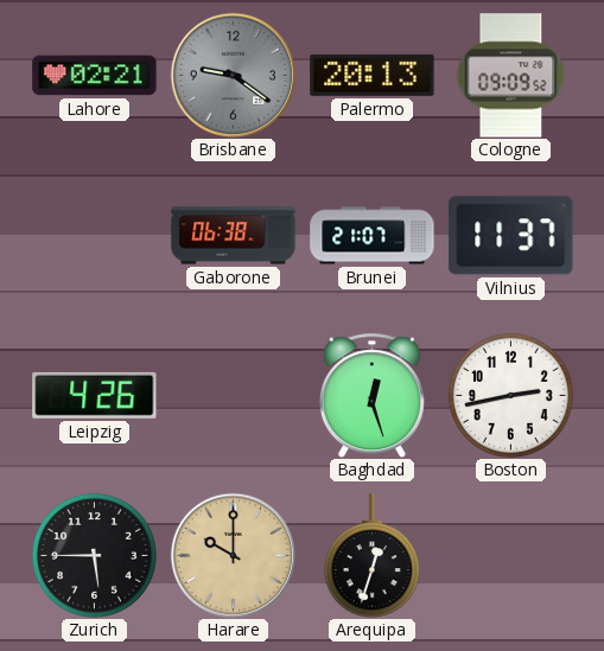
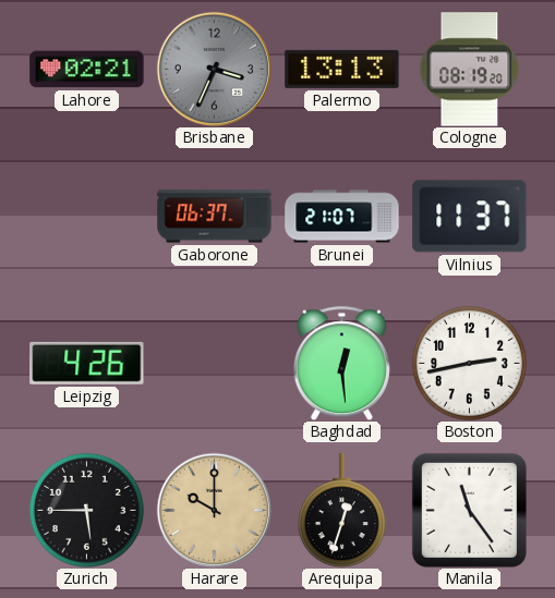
Brisbane: 9:21 -> 3:34
Palermo: 20:13 -> 13:13
Cologne: 09:09 -> 08:19
Gaborone: 06:38 -> 06:37
Baghdad: 12:27 -> 12:29
Manila: none -> 11:24
